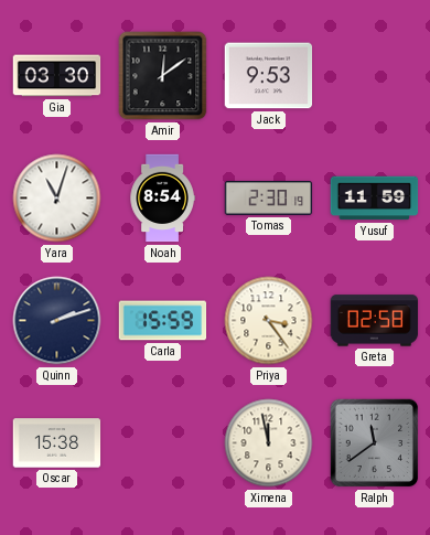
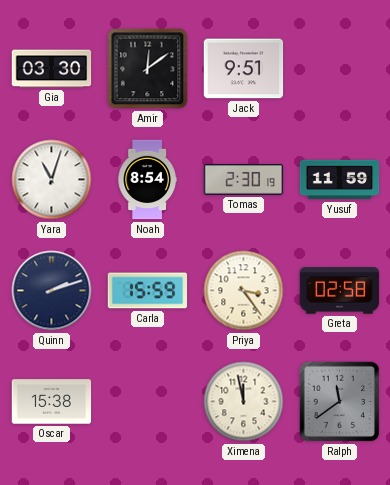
Jack: 9:53 -> 9:51
